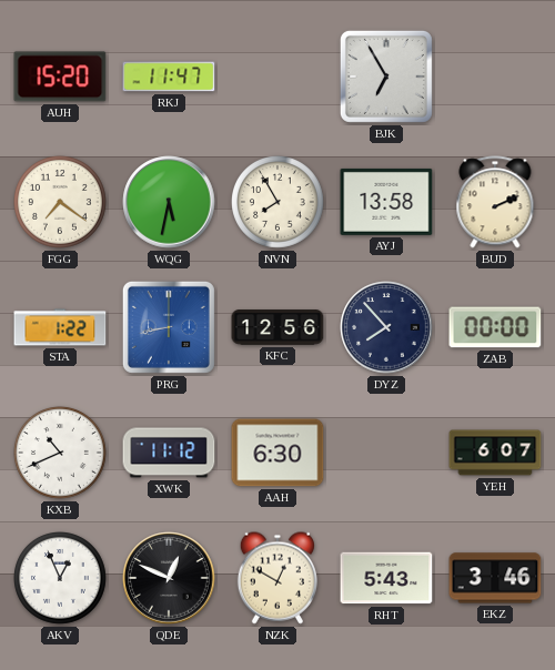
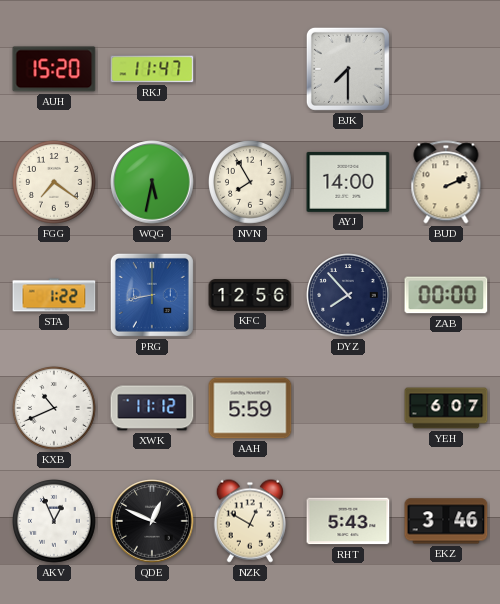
BJK: 6:55 -> 7:30
AYJ: 13:58 -> 14:00
AAH: 6:30 -> 5:59
